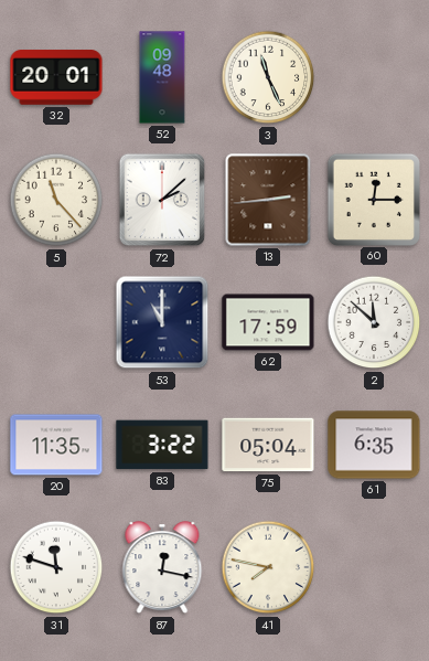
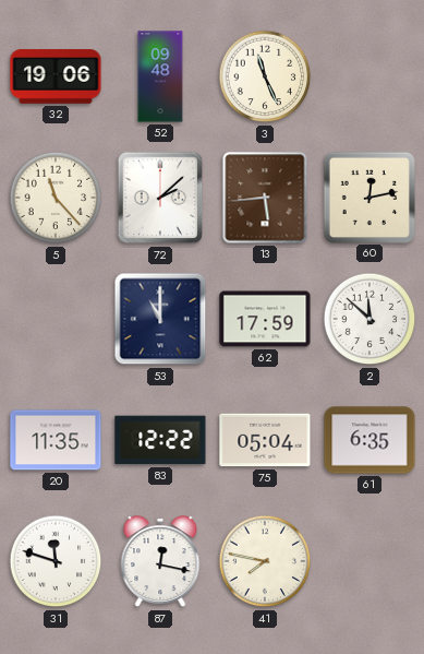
32: 20:01 -> 19:06
13: 2:44 -> 5:44
60: 12:15 -> 12:13
83: 3:22 -> 12:22
